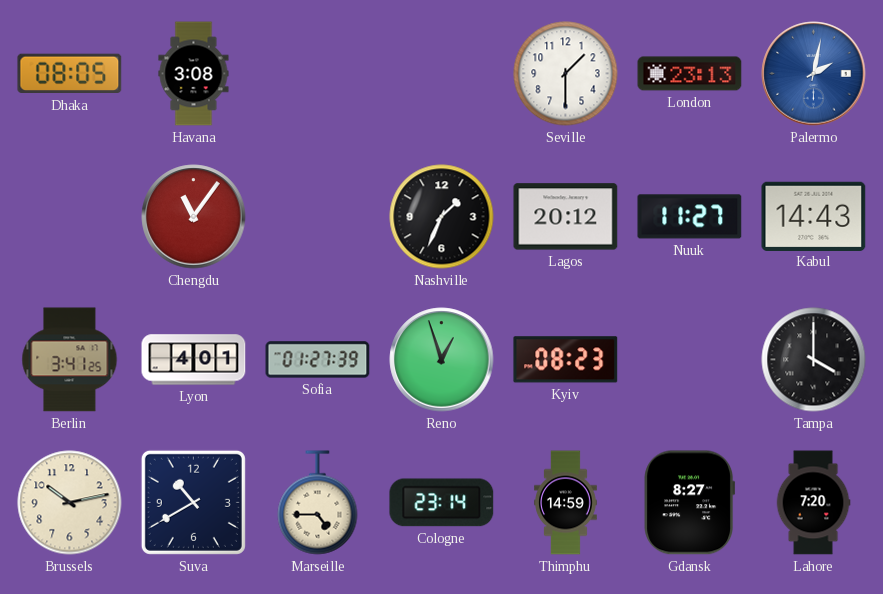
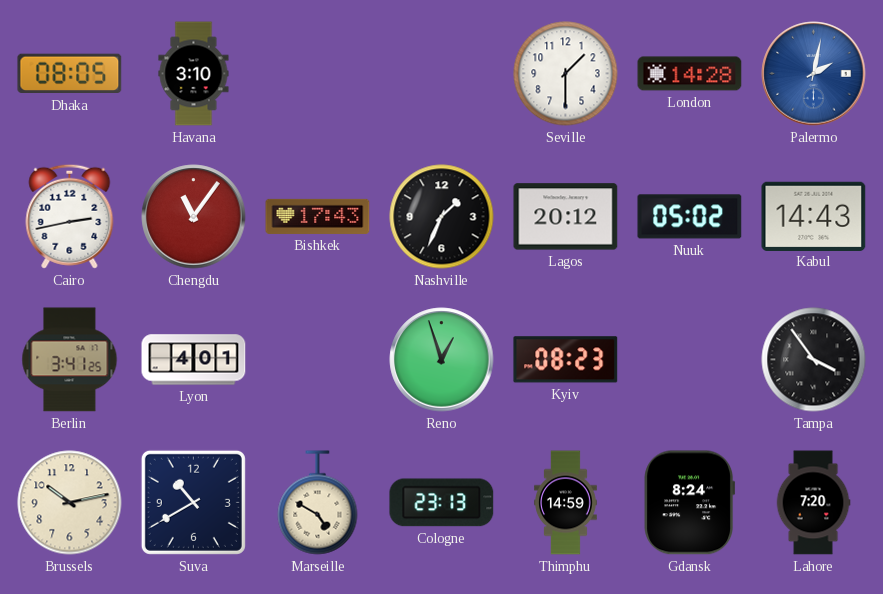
Havana: 3:08 -> 3:10
London: 23:13 -> 14:28
Cairo: none -> 2:43
Bishkek: none -> 17:43
Nuuk: 11:27 -> 05:02
Sofia: 01:27 -> none
Tampa: 4:00 -> 3:54
Marseille: 4:45 -> 4:50
Cologne: 23:14 -> 23:13
Gdansk: 8:27 -> 8:24
